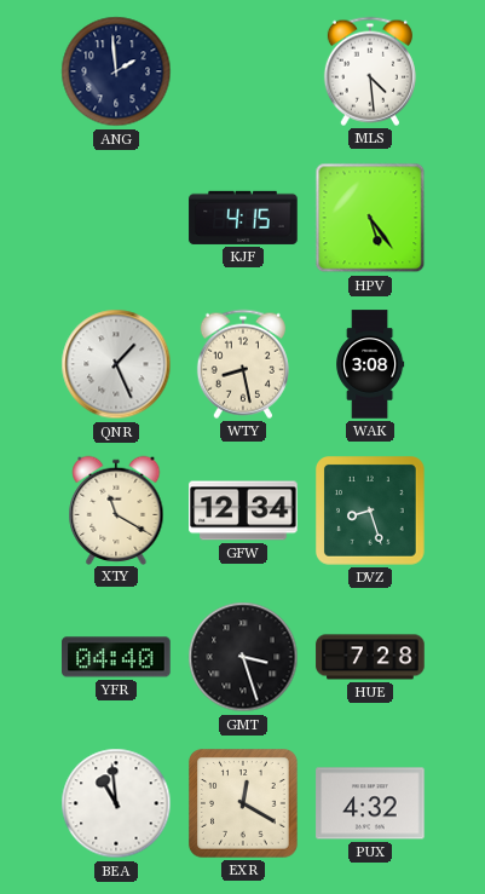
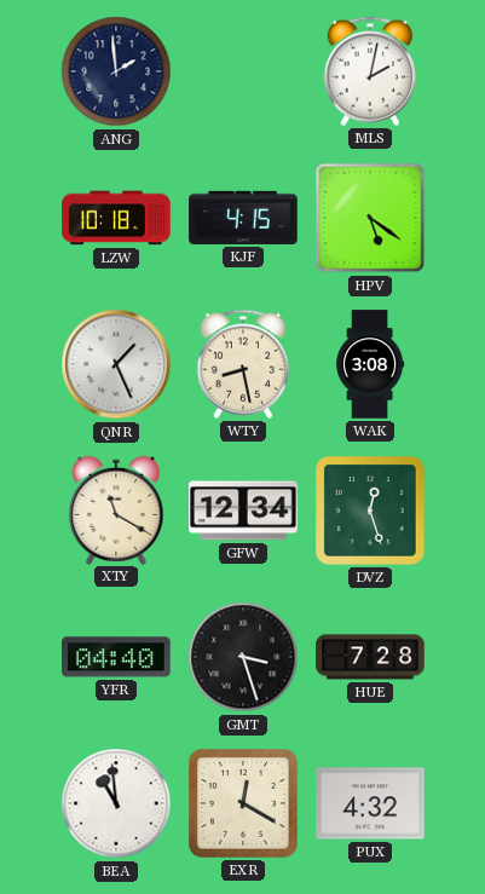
MLS: 4:29 -> 2:02
LZW: none -> 10:18
HPV: 5:24 -> 5:21
DVZ: 8:27 -> 12:27
